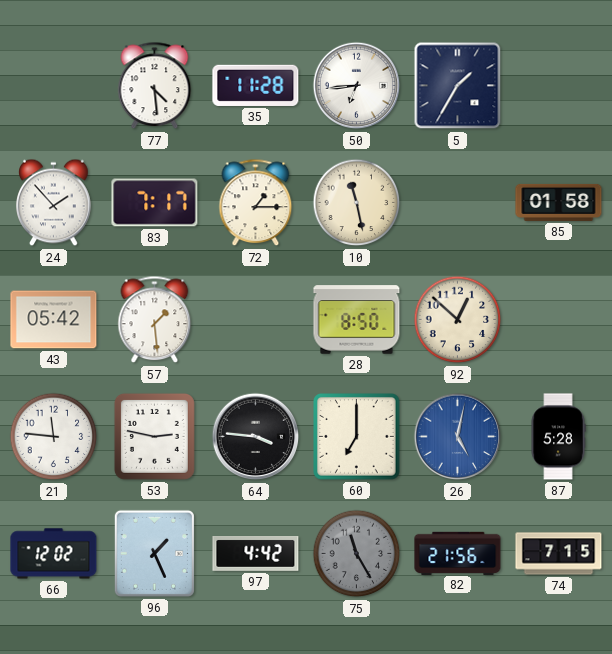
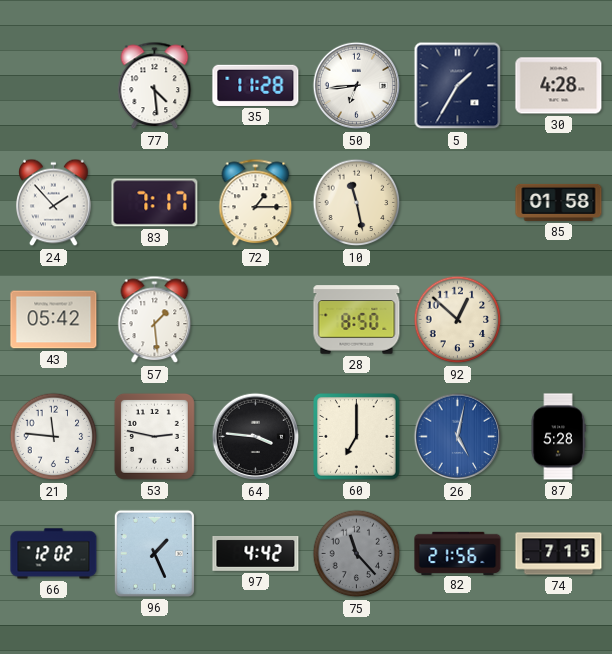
30: none -> 4:28
75: 11:25 -> 11:23
